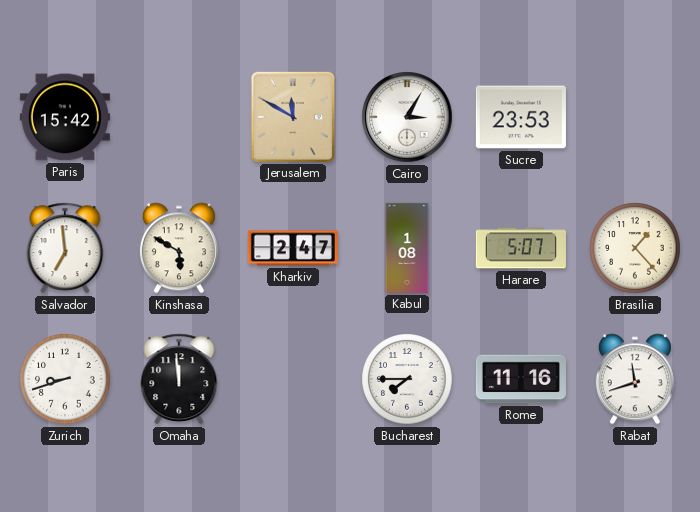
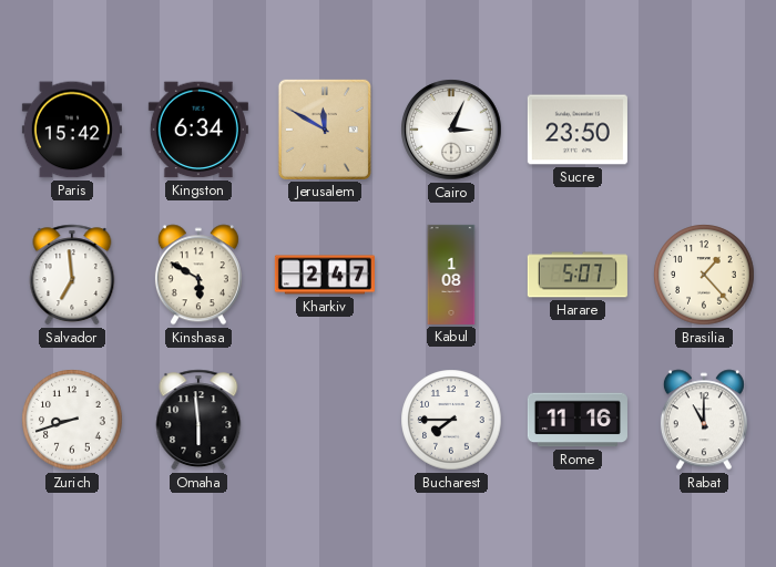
Kingston: none -> 6:34
Cairo: 3:05 -> 3:04
Sucre: 23:53 -> 23:50
Omaha: 11:59 -> 5:59
Rabat: 11:42 -> 11:00
